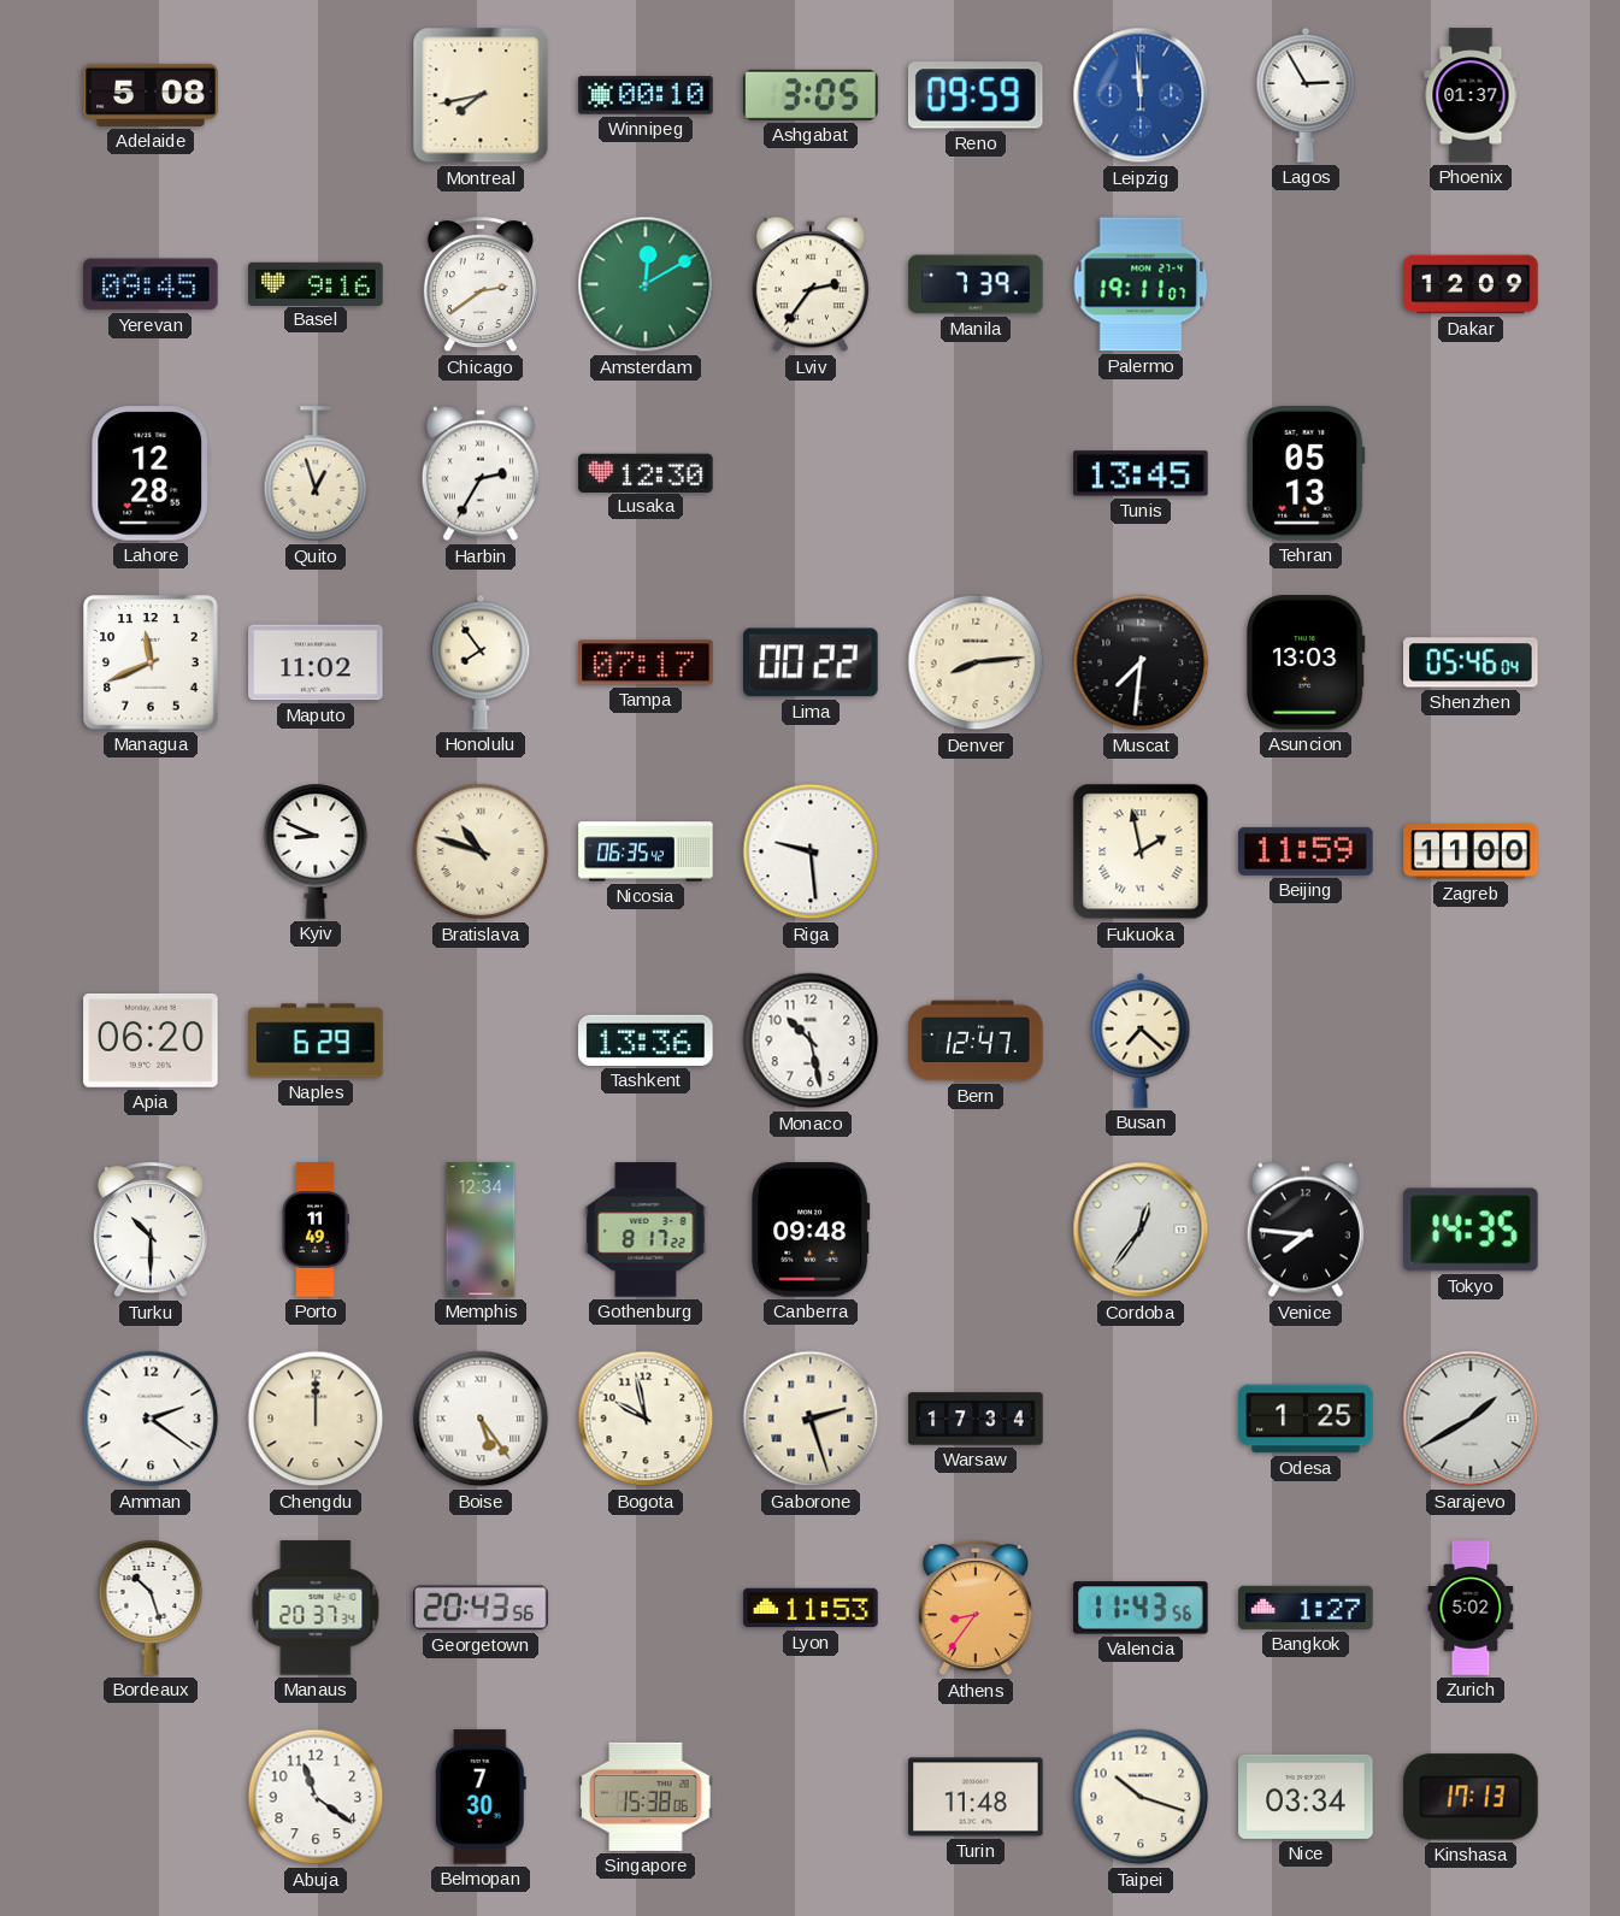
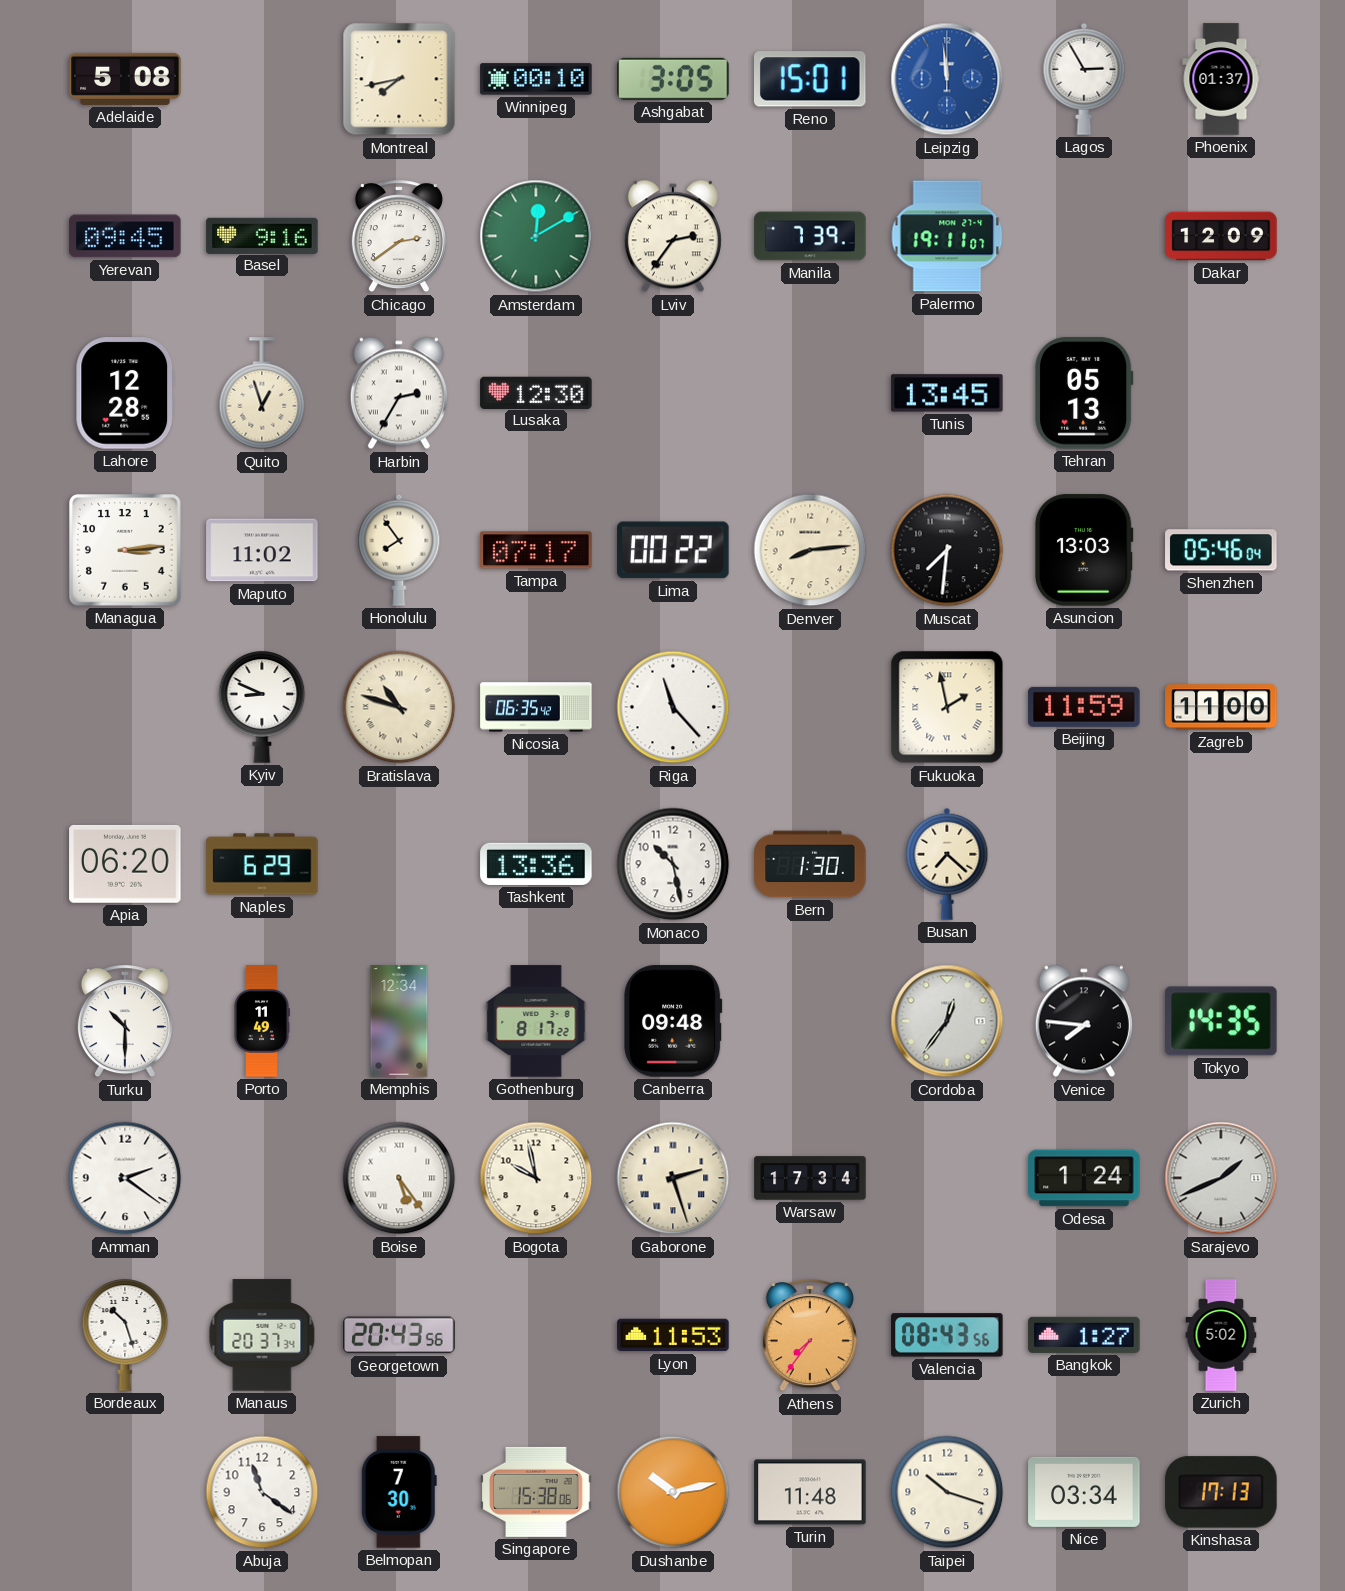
Reno: 09:59 -> 15:01
Managua: 11:41 -> 3:14
Riga: 9:29 -> 11:23
Bern: 12:47 -> 1:30
Chengdu: 12:00 -> none
Odesa: 1:25 -> 1:24
Sarajevo: 1:40 -> 1:41
Athens: 8:36 -> 7:36
Valencia: 11:43 -> 08:43
Dushanbe: none -> 10:13
